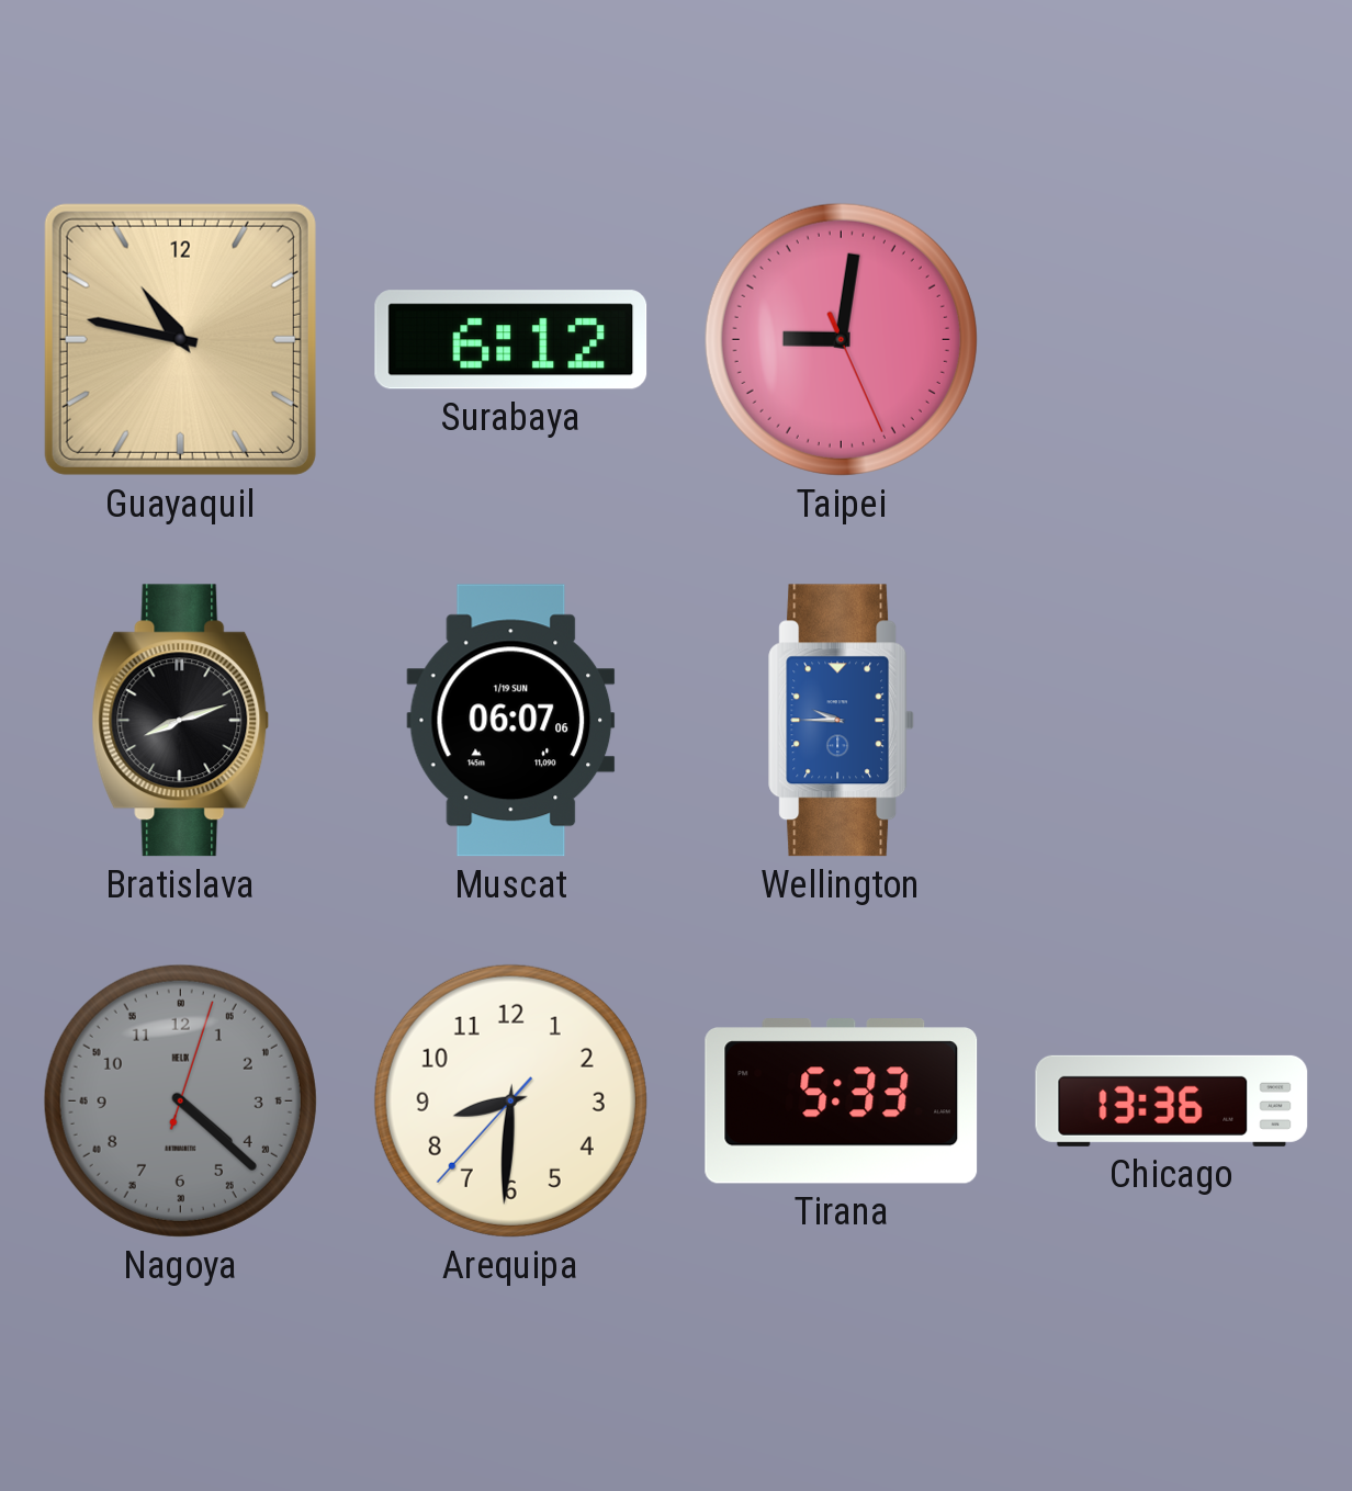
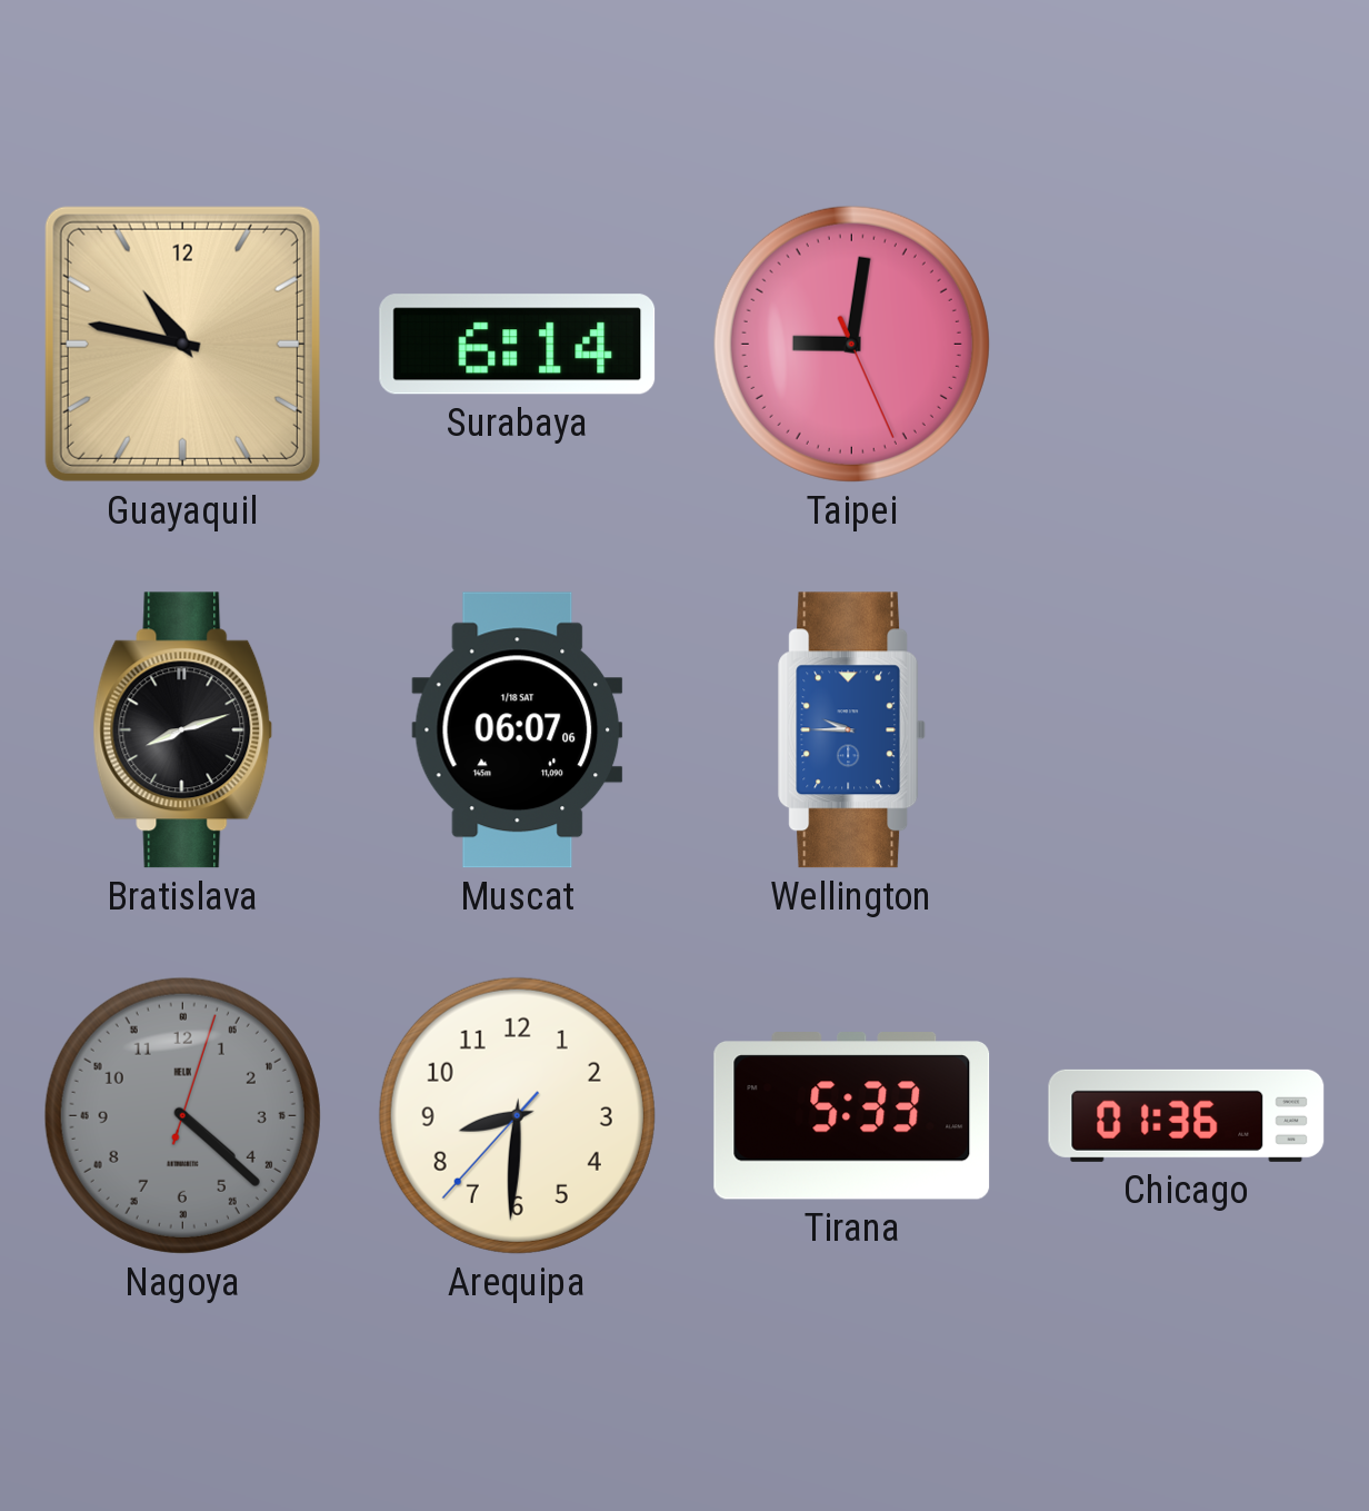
Surabaya: 6:12 -> 6:14
Muscat date: 1/19 SUN -> 1/18 SAT
Chicago: 13:36 -> 01:36
